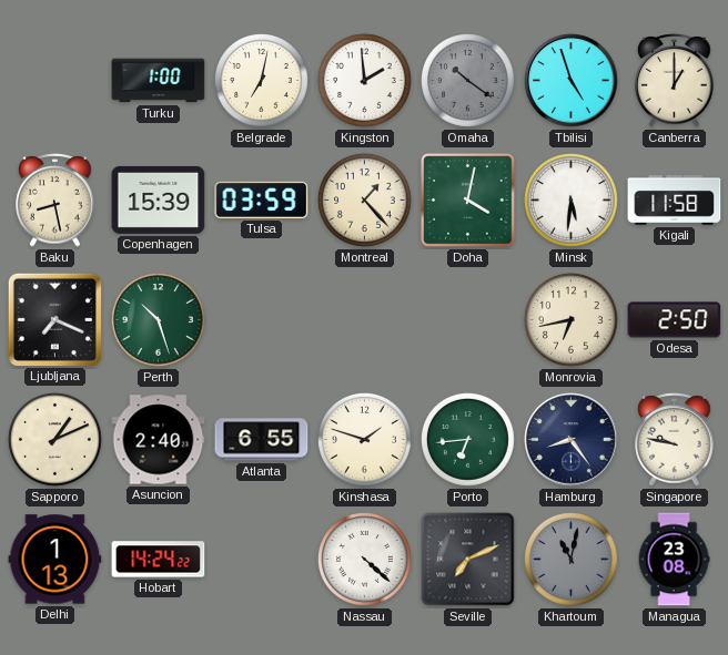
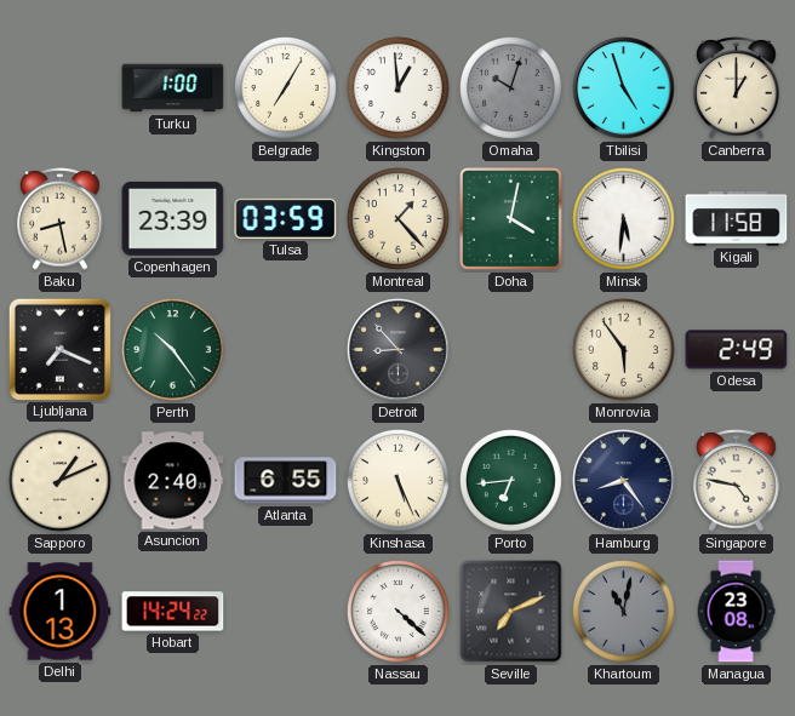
Belgrade: 7:02 -> 7:05
Kingston: 1:59 -> 12:59
Omaha: 10:21 -> 10:03
Copenhagen: 15:39 -> 23:39
Perth: 10:27 -> 10:24
Detroit: none -> 8:53
Monrovia: 6:43 -> 5:54
Odesa: 2:50 -> 2:49
Kinshasa: 1:48 -> 5:26
Singapore: 9:47 -> 4:47
